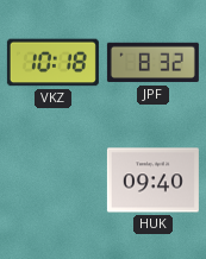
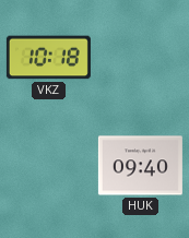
JPF: 8:32 -> none
